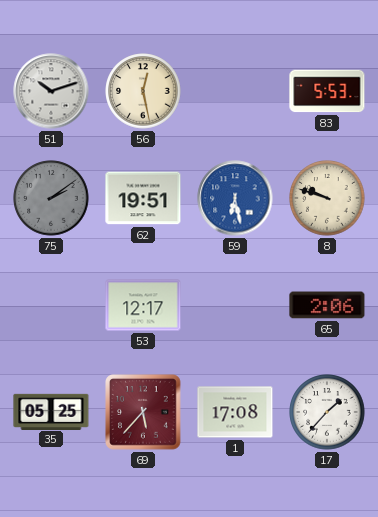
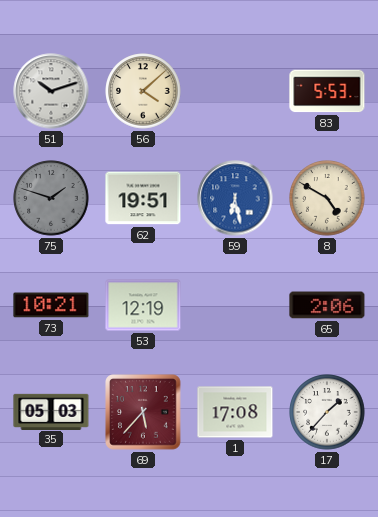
56: 12:28 -> 4:08
75: 2:09 -> 1:48
8: 9:48 -> 4:50
73: none -> 10:21
53: 12:17 -> 12:19
35: 05:25 -> 05:03
